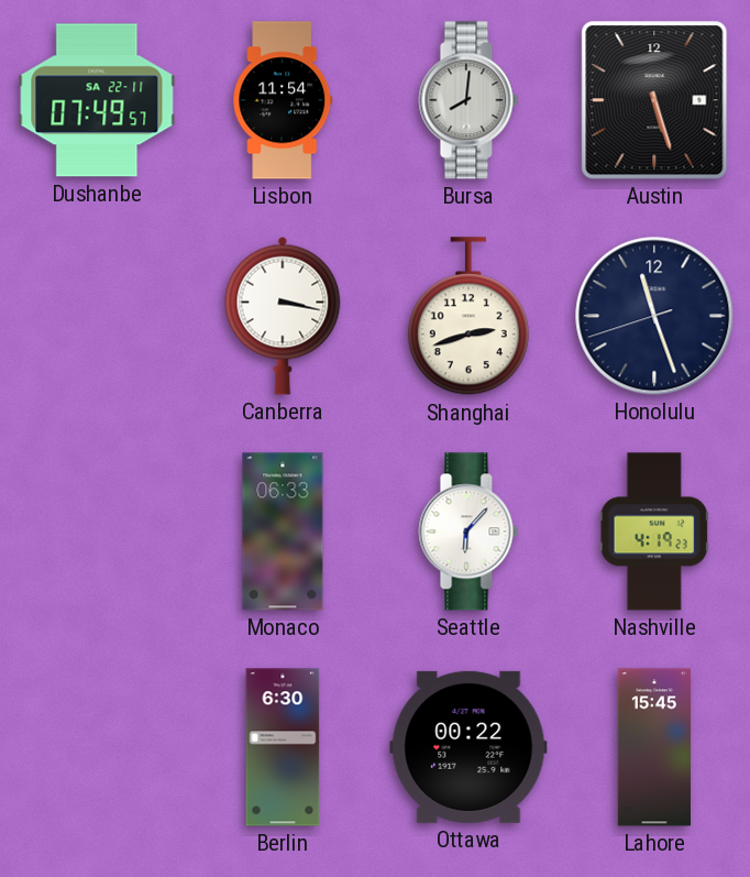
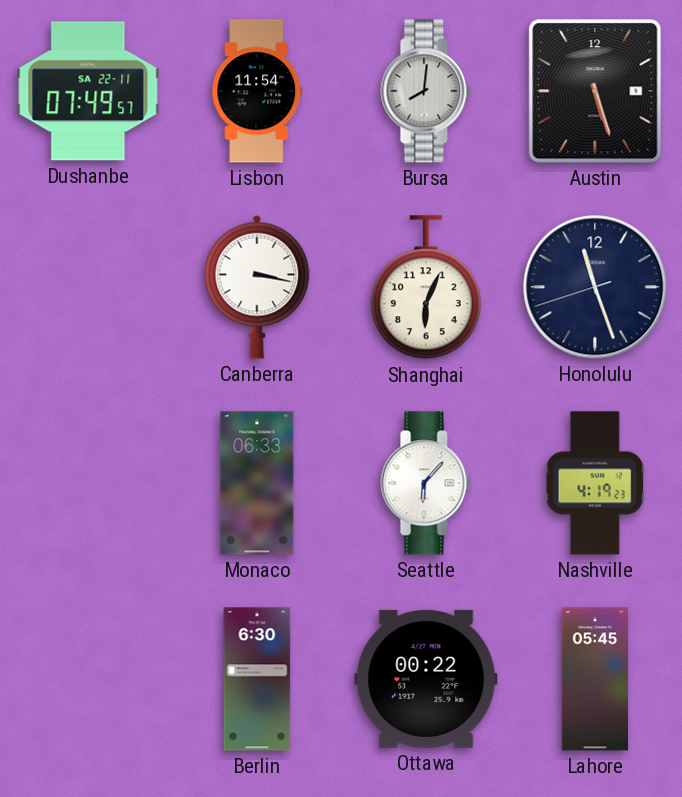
Shanghai: 2:42 -> 6:04
Lahore: 15:45 -> 05:45
